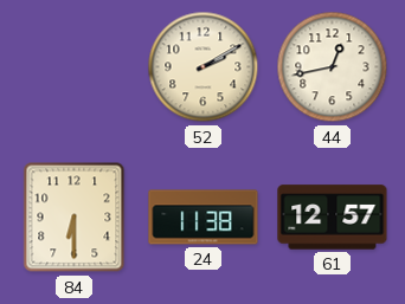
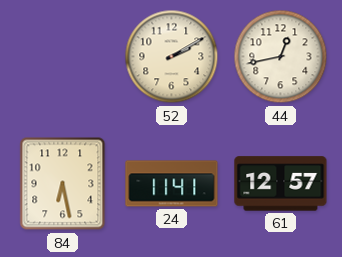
84: 6:30 -> 6:28
24: 11:38 -> 11:41
